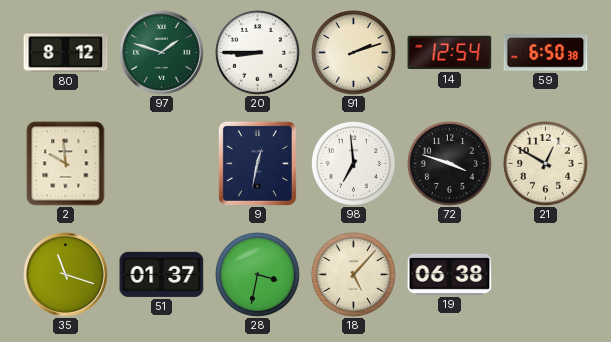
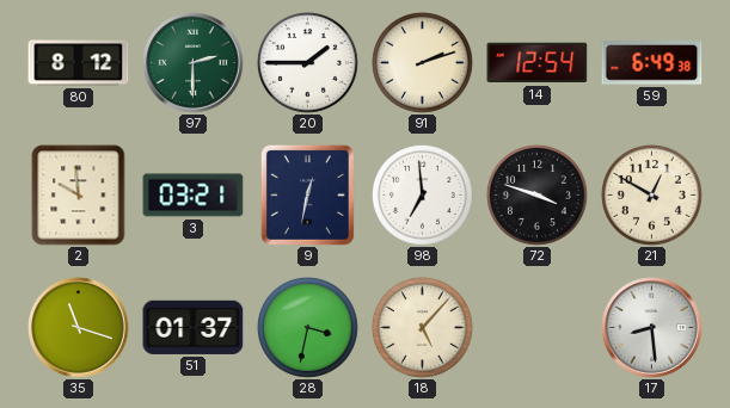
97: 1:48 -> 2:30
20: 8:45 -> 1:45
59: 6:50 -> 6:49
3: none -> 03:21
19: 06:38 -> none
17: none -> 8:29
